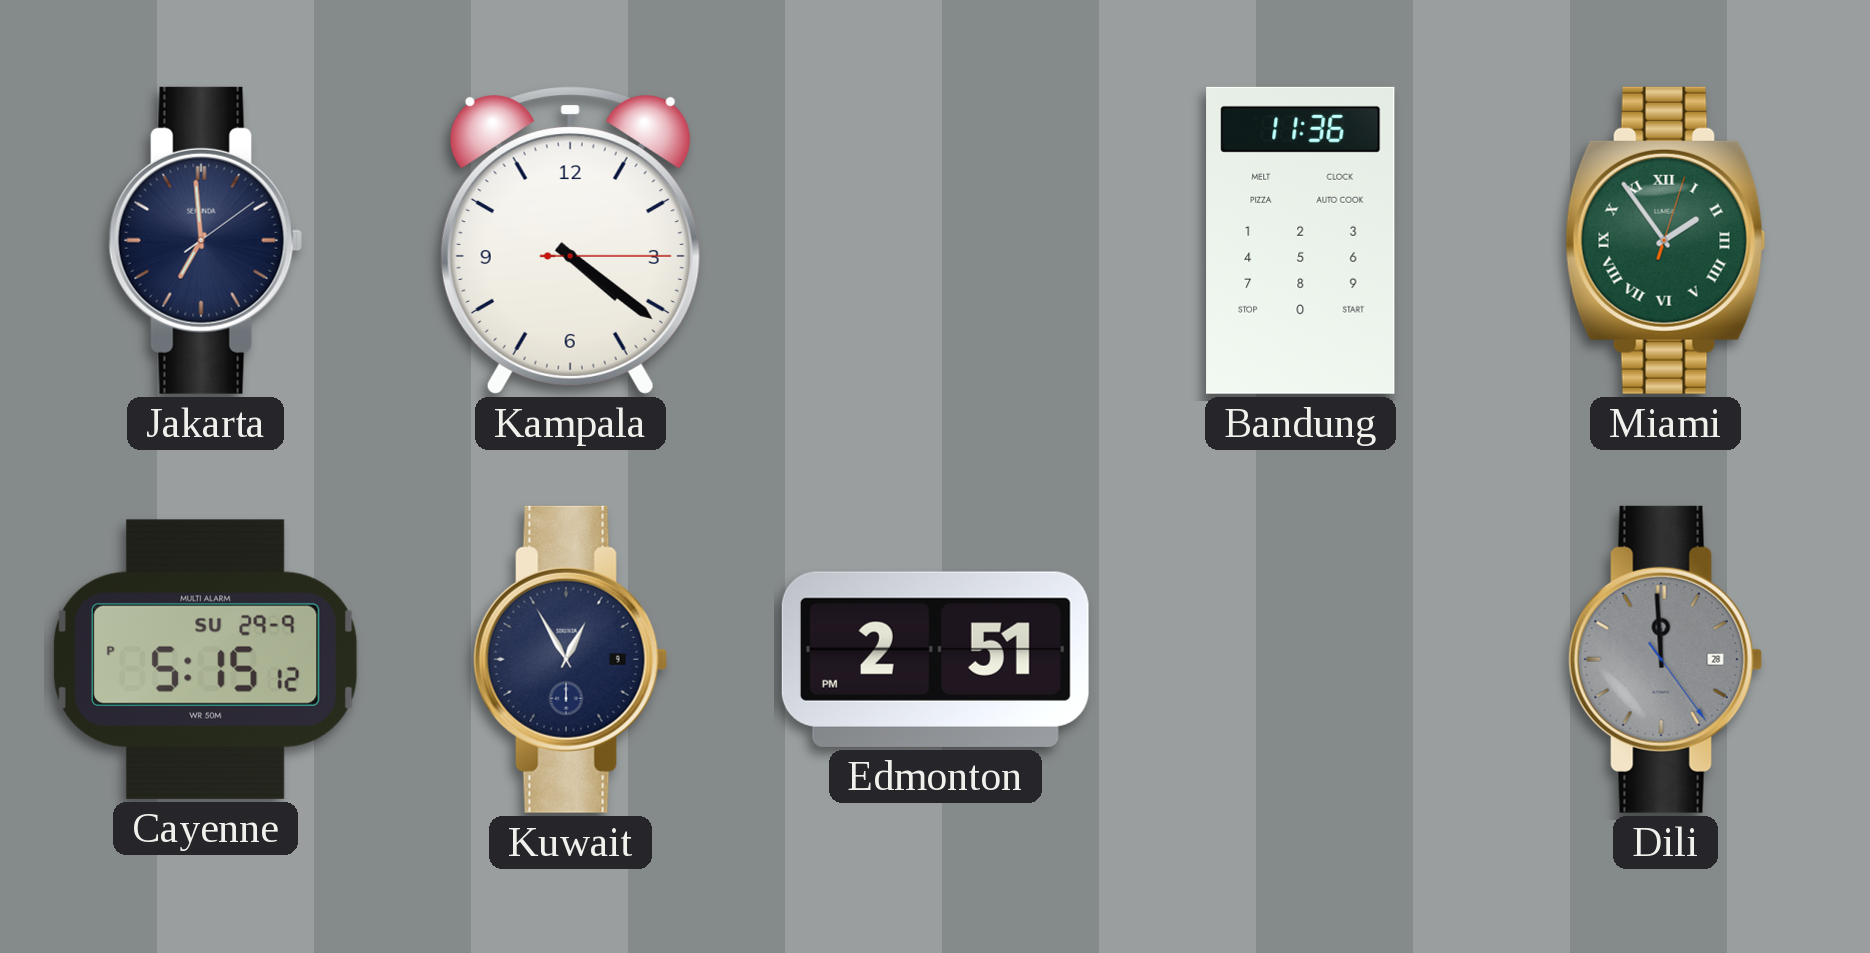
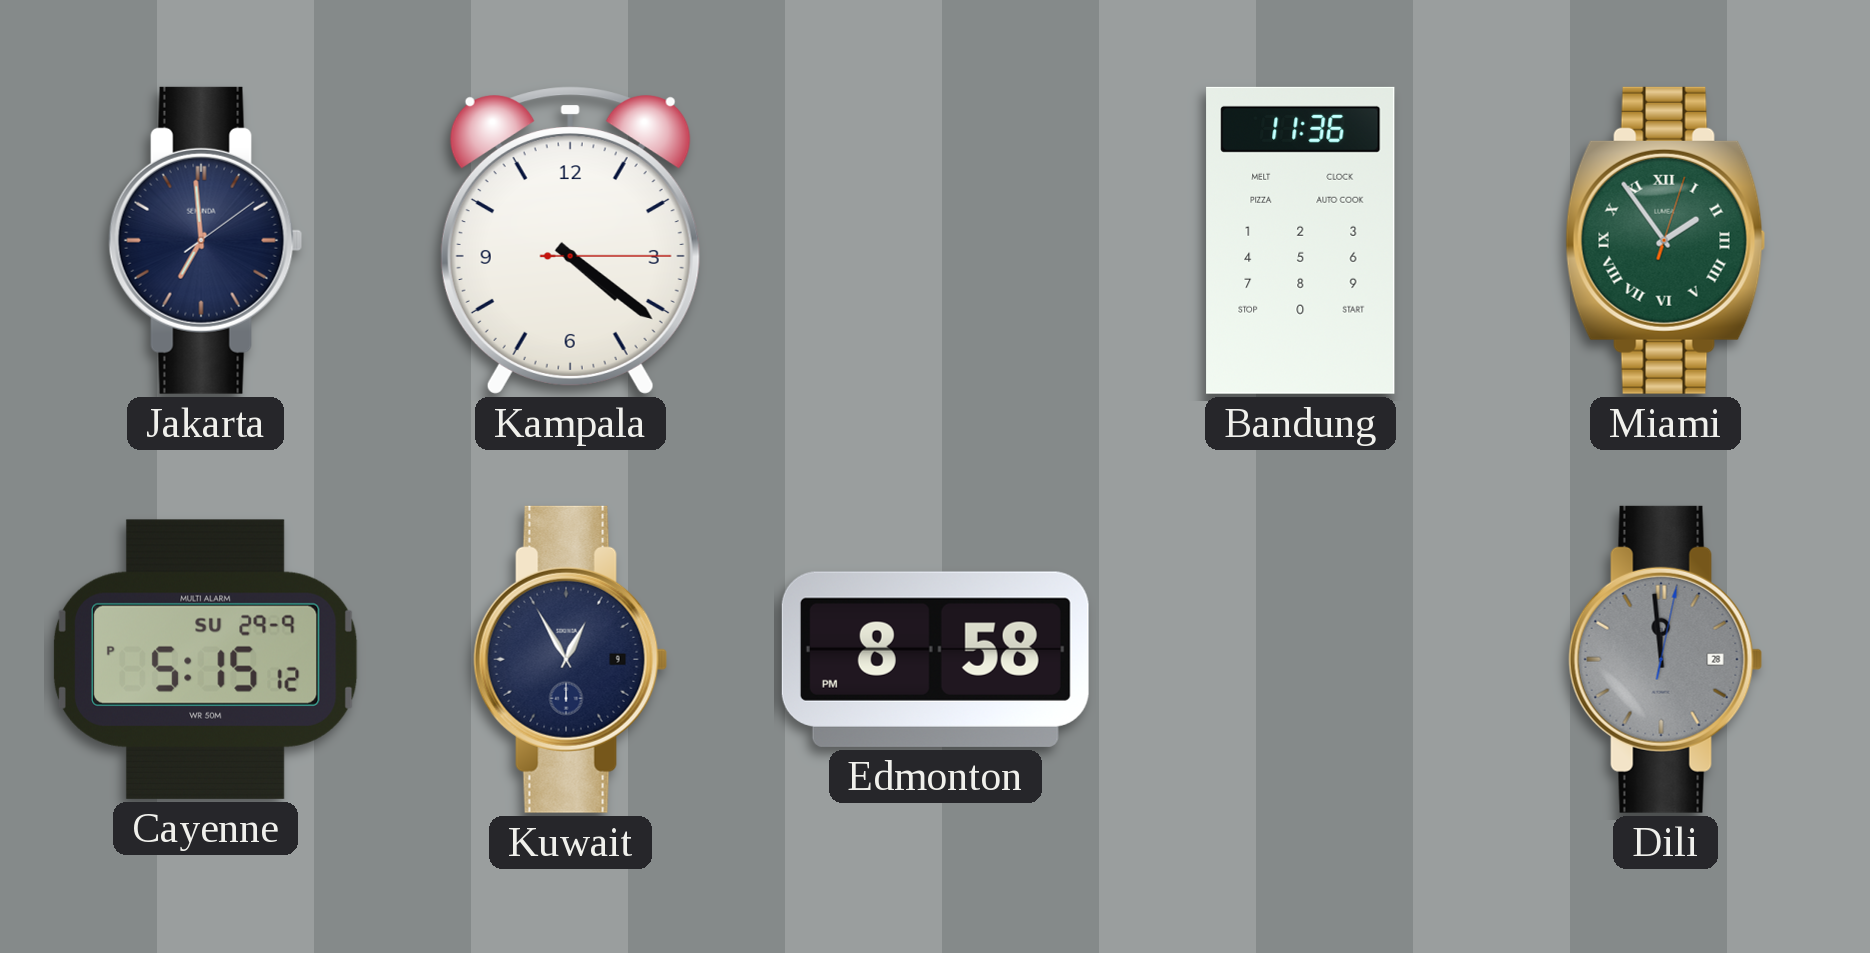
Edmonton: 2:51 -> 8:58
Dili: 11:59:24 -> 11:59:02
